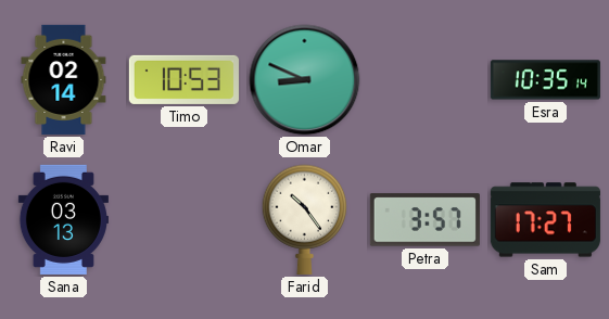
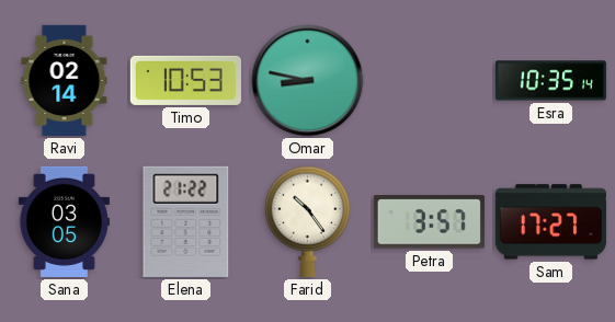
Omar: 8:49 -> 8:47
Sana: 03:13 -> 03:05
Elena: none -> 21:22
